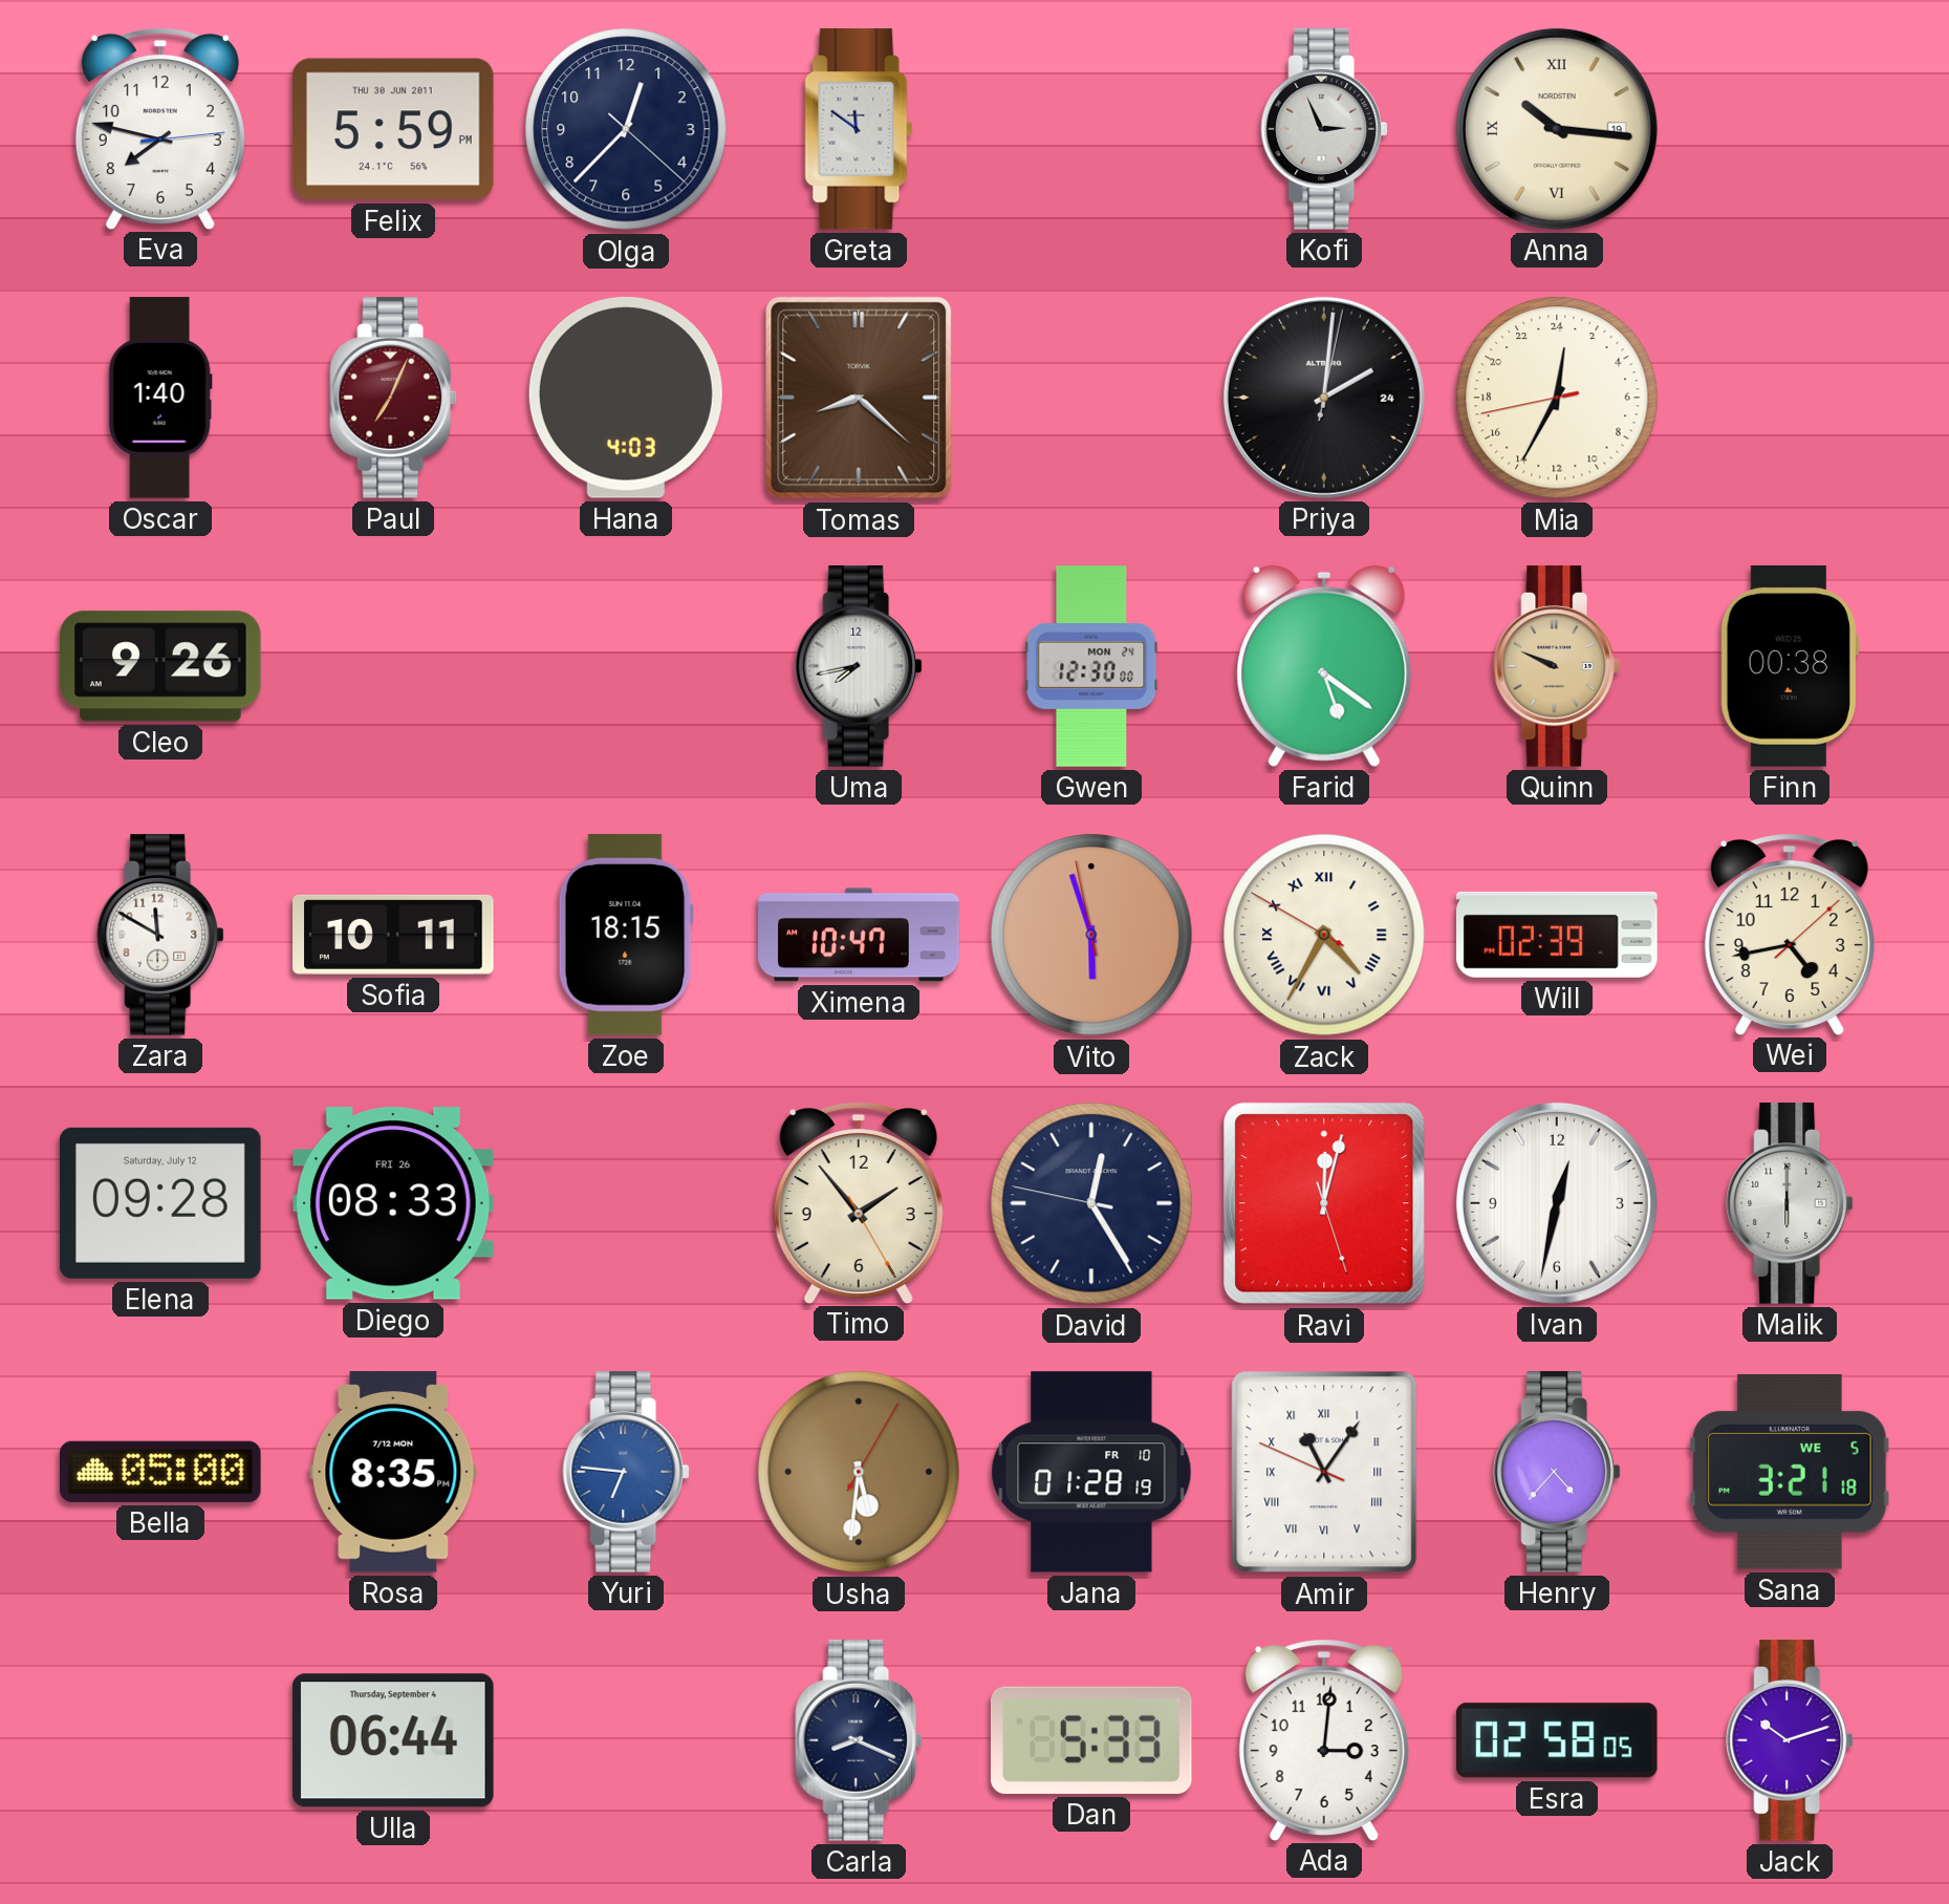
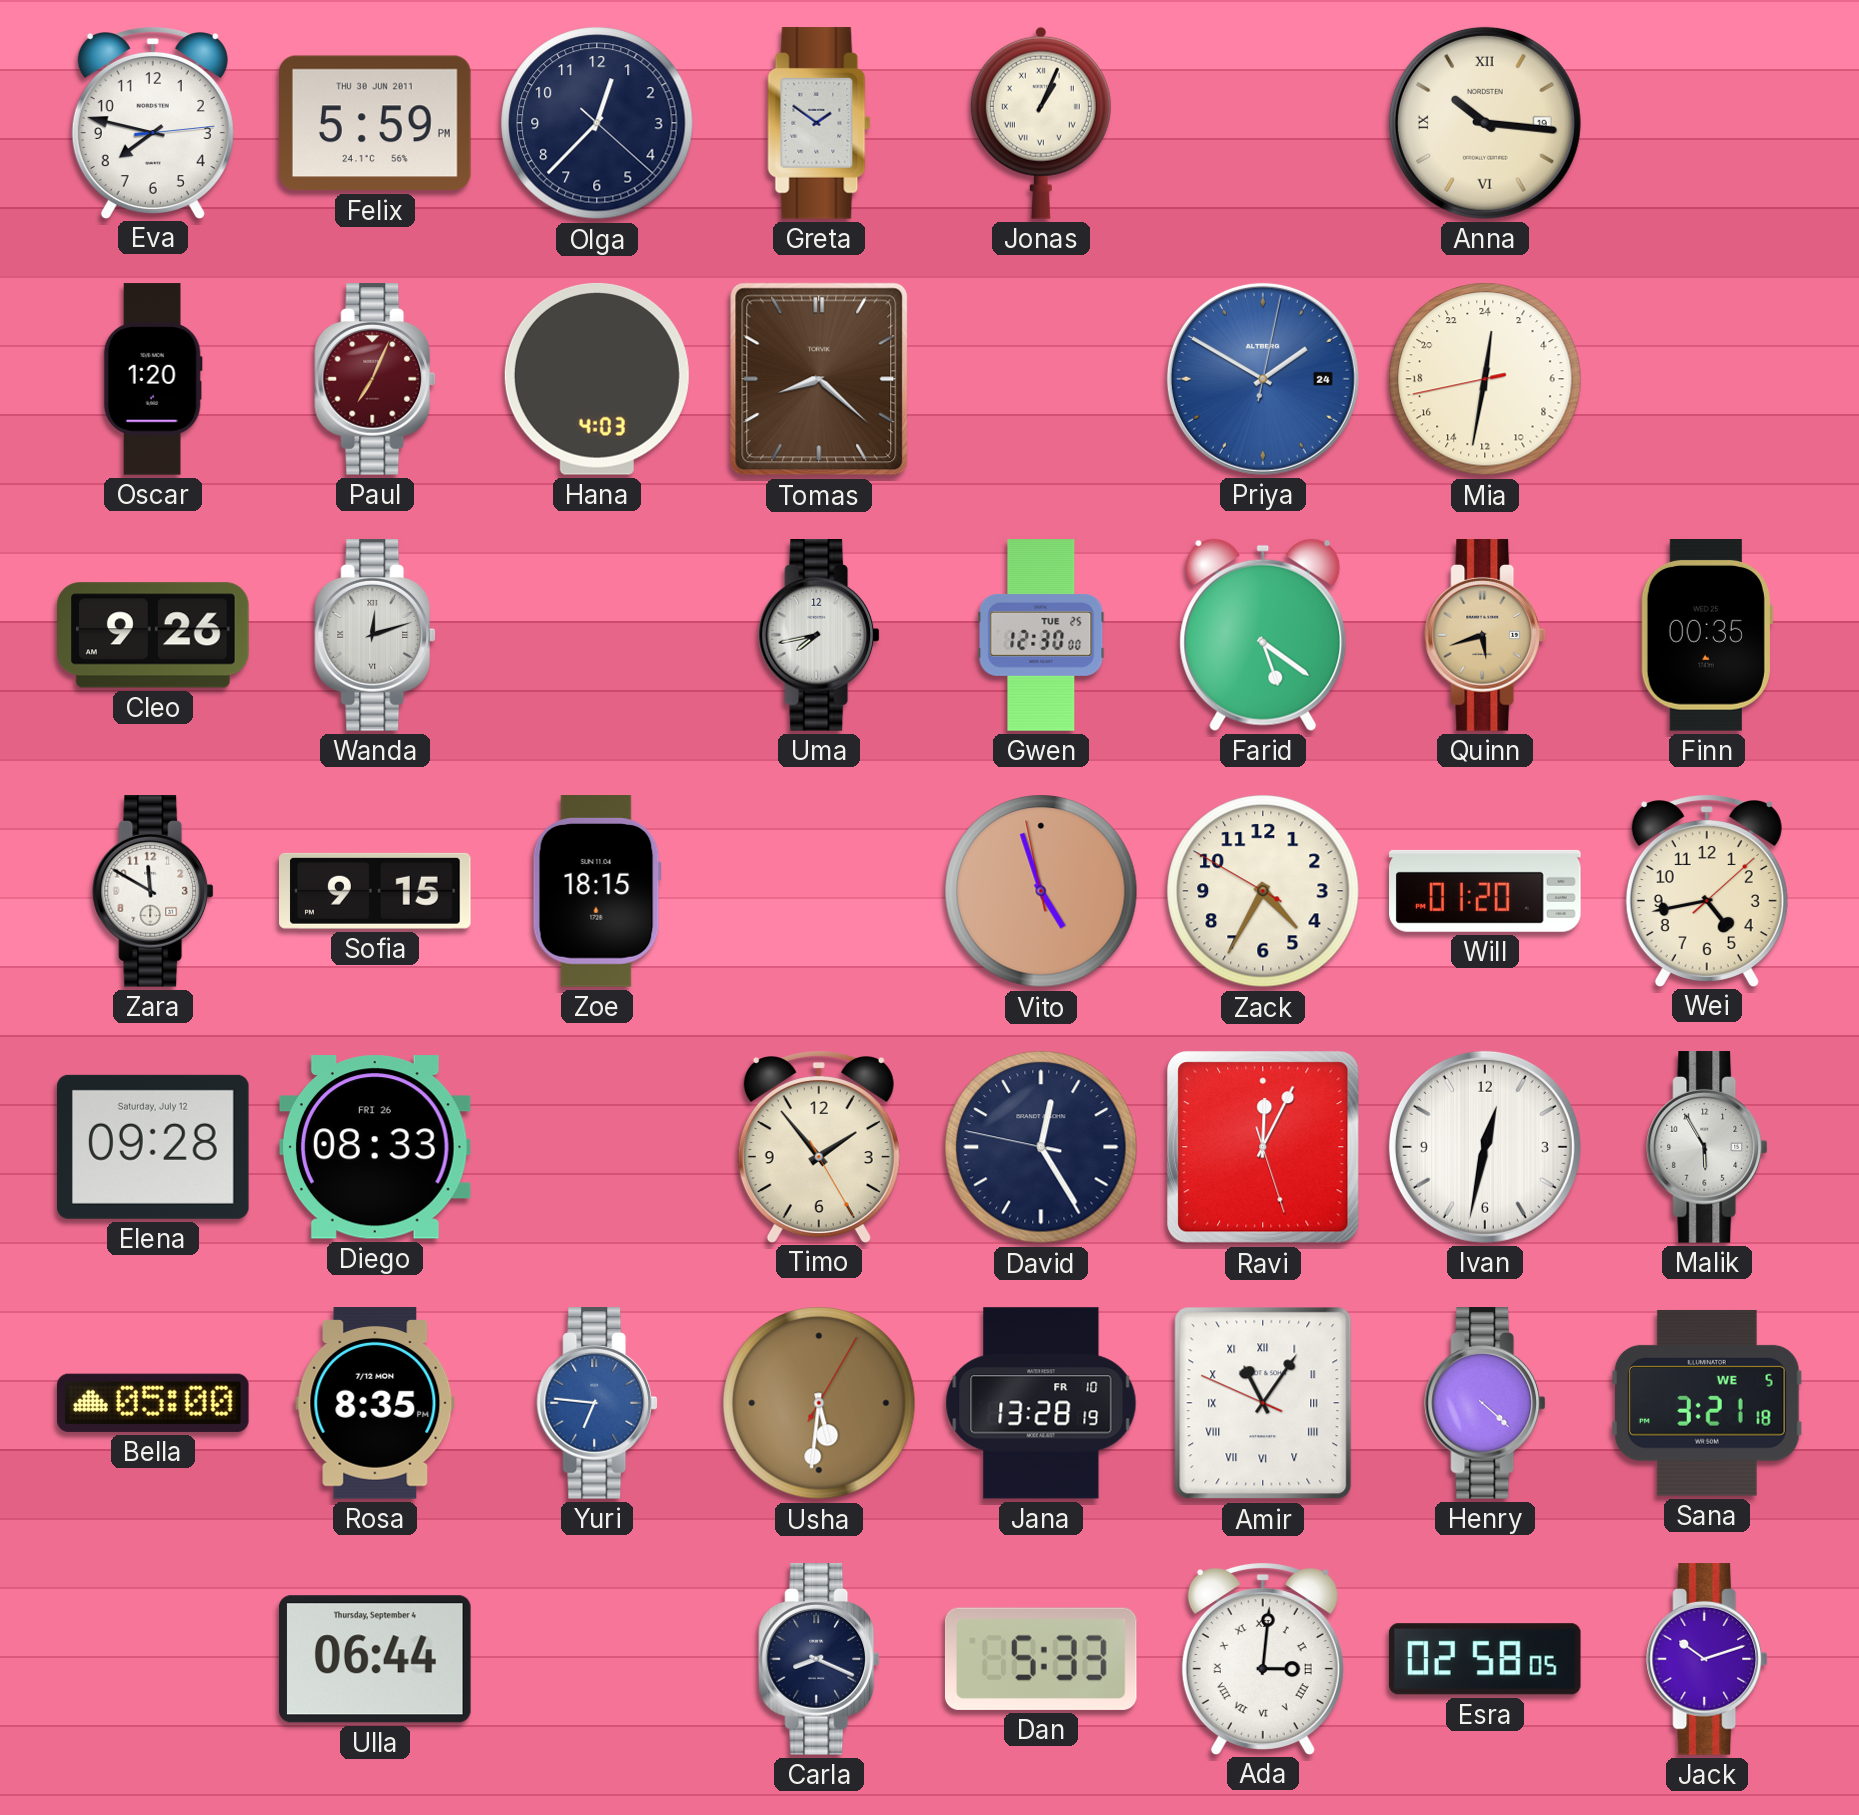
Greta: 11:51 -> 1:51
Jonas: none -> 1:04
Kofi: 2:56 -> none
Oscar: 1:40 -> 1:20
Priya: 2:01 -> 1:50
Priya dial: black -> blue
Mia: 0:34 -> 0:31
Wanda: none -> 12:12
Gwen date: MON 24 -> TUE 25
Quinn: 9:49 -> 5:42
Finn: 00:38 -> 00:35
Sofia: 10:11 -> 9:15
Ximena: 10:47 -> none
Vito: 5:56 -> 4:56
Zack numerals: Roman -> Arabic
Will: 02:39 -> 01:20
Ravi: 12:02 -> 12:04
Malik: 6:00 -> 5:55
Jana: 01:28 -> 13:28
Henry: 4:37 -> 4:22
Ada numerals: Arabic -> Roman
